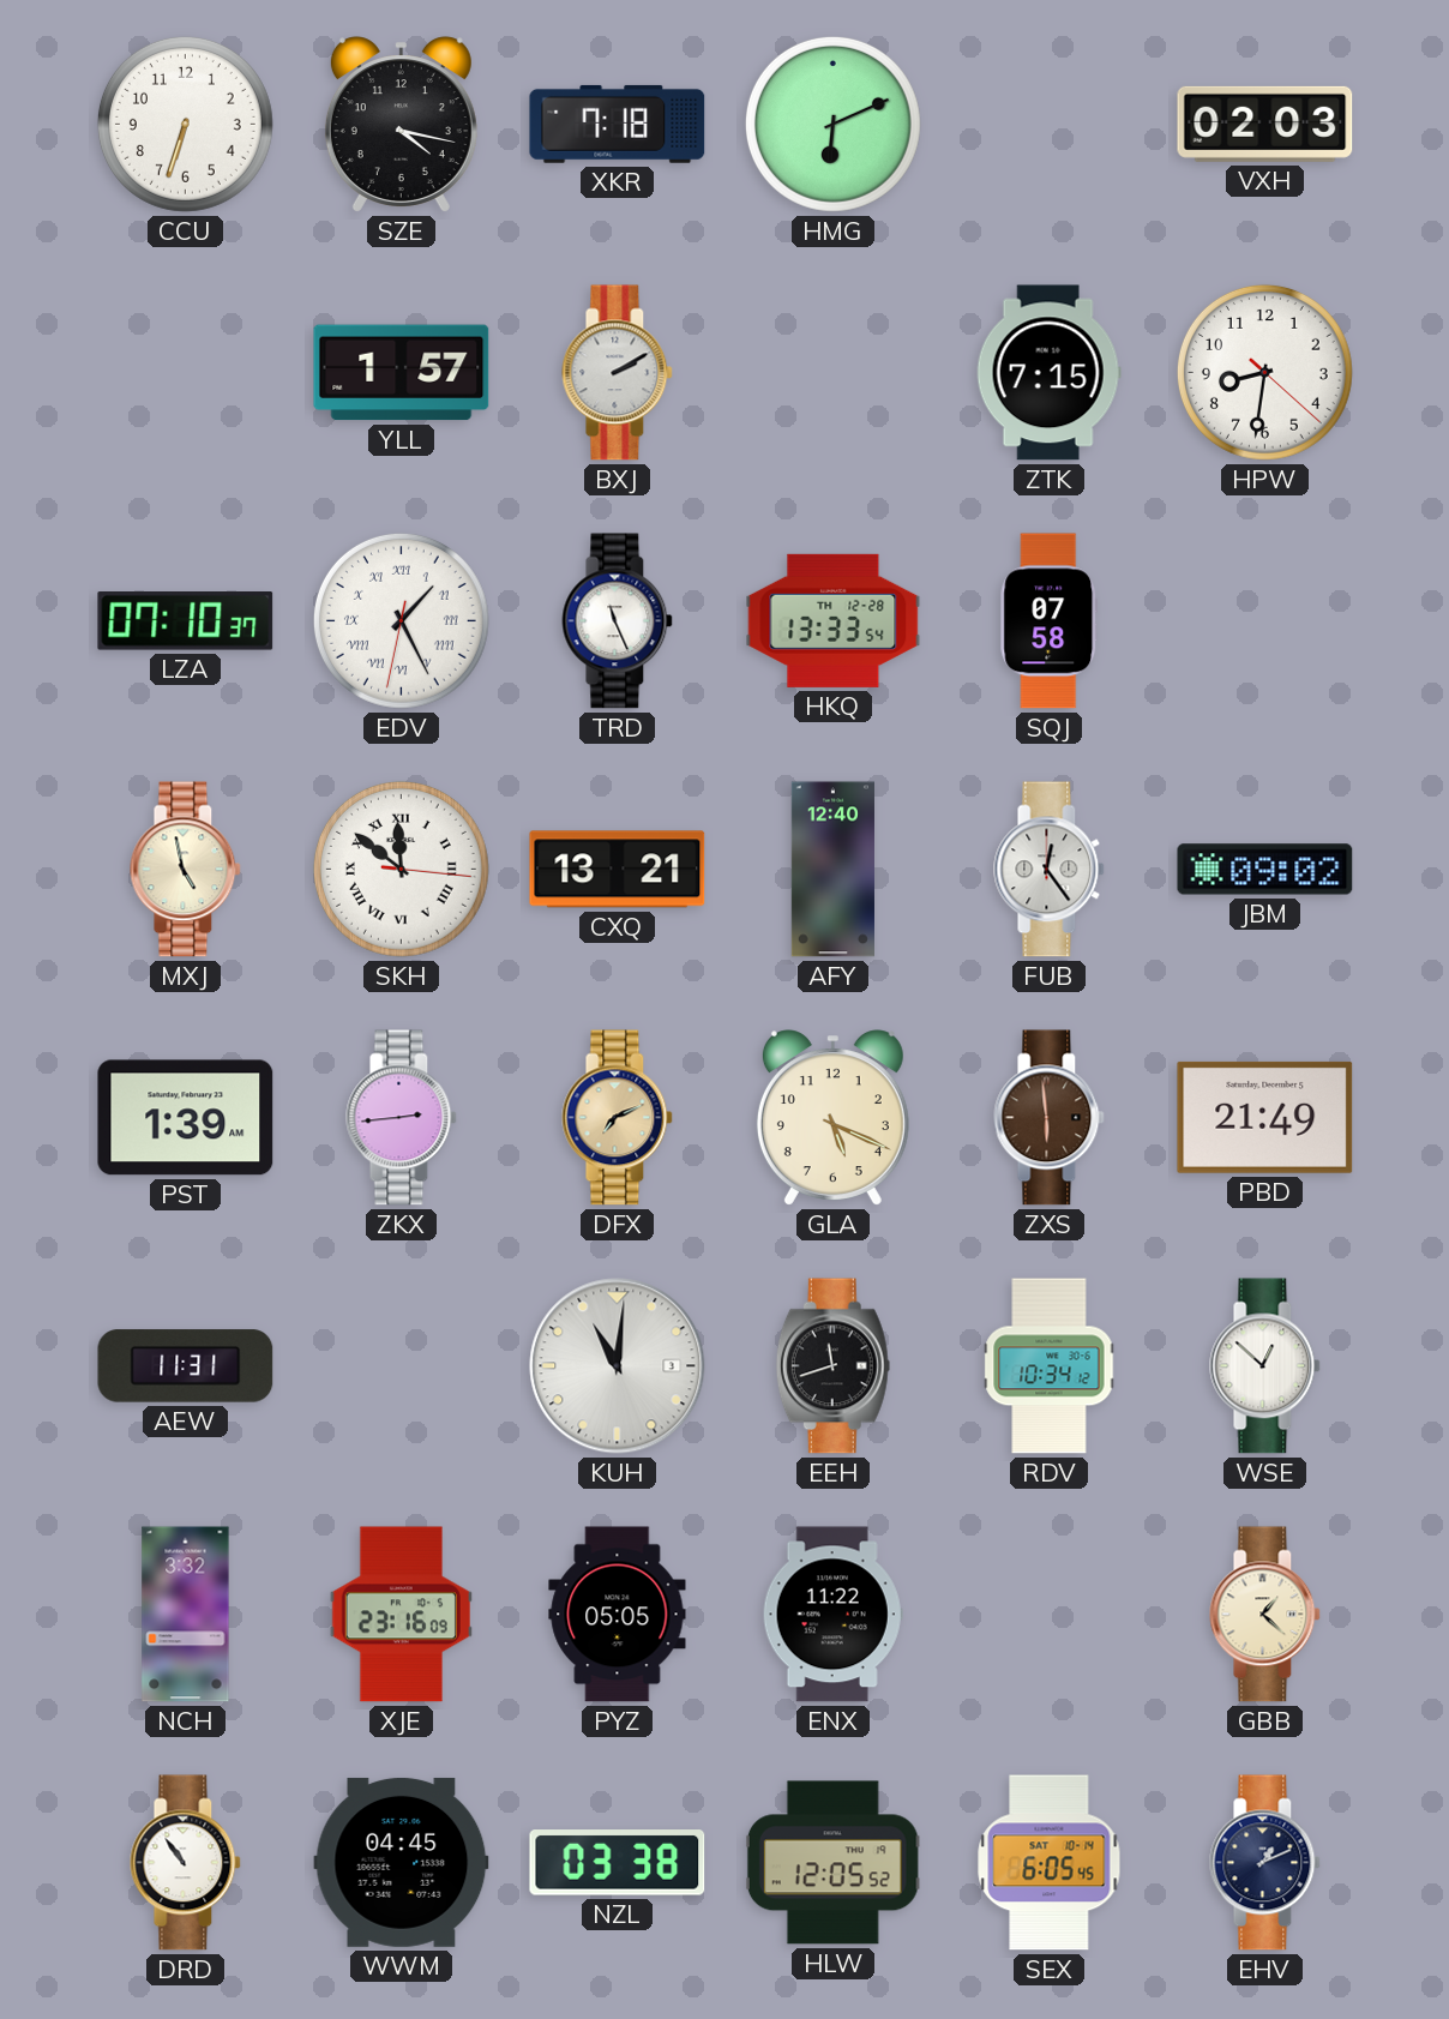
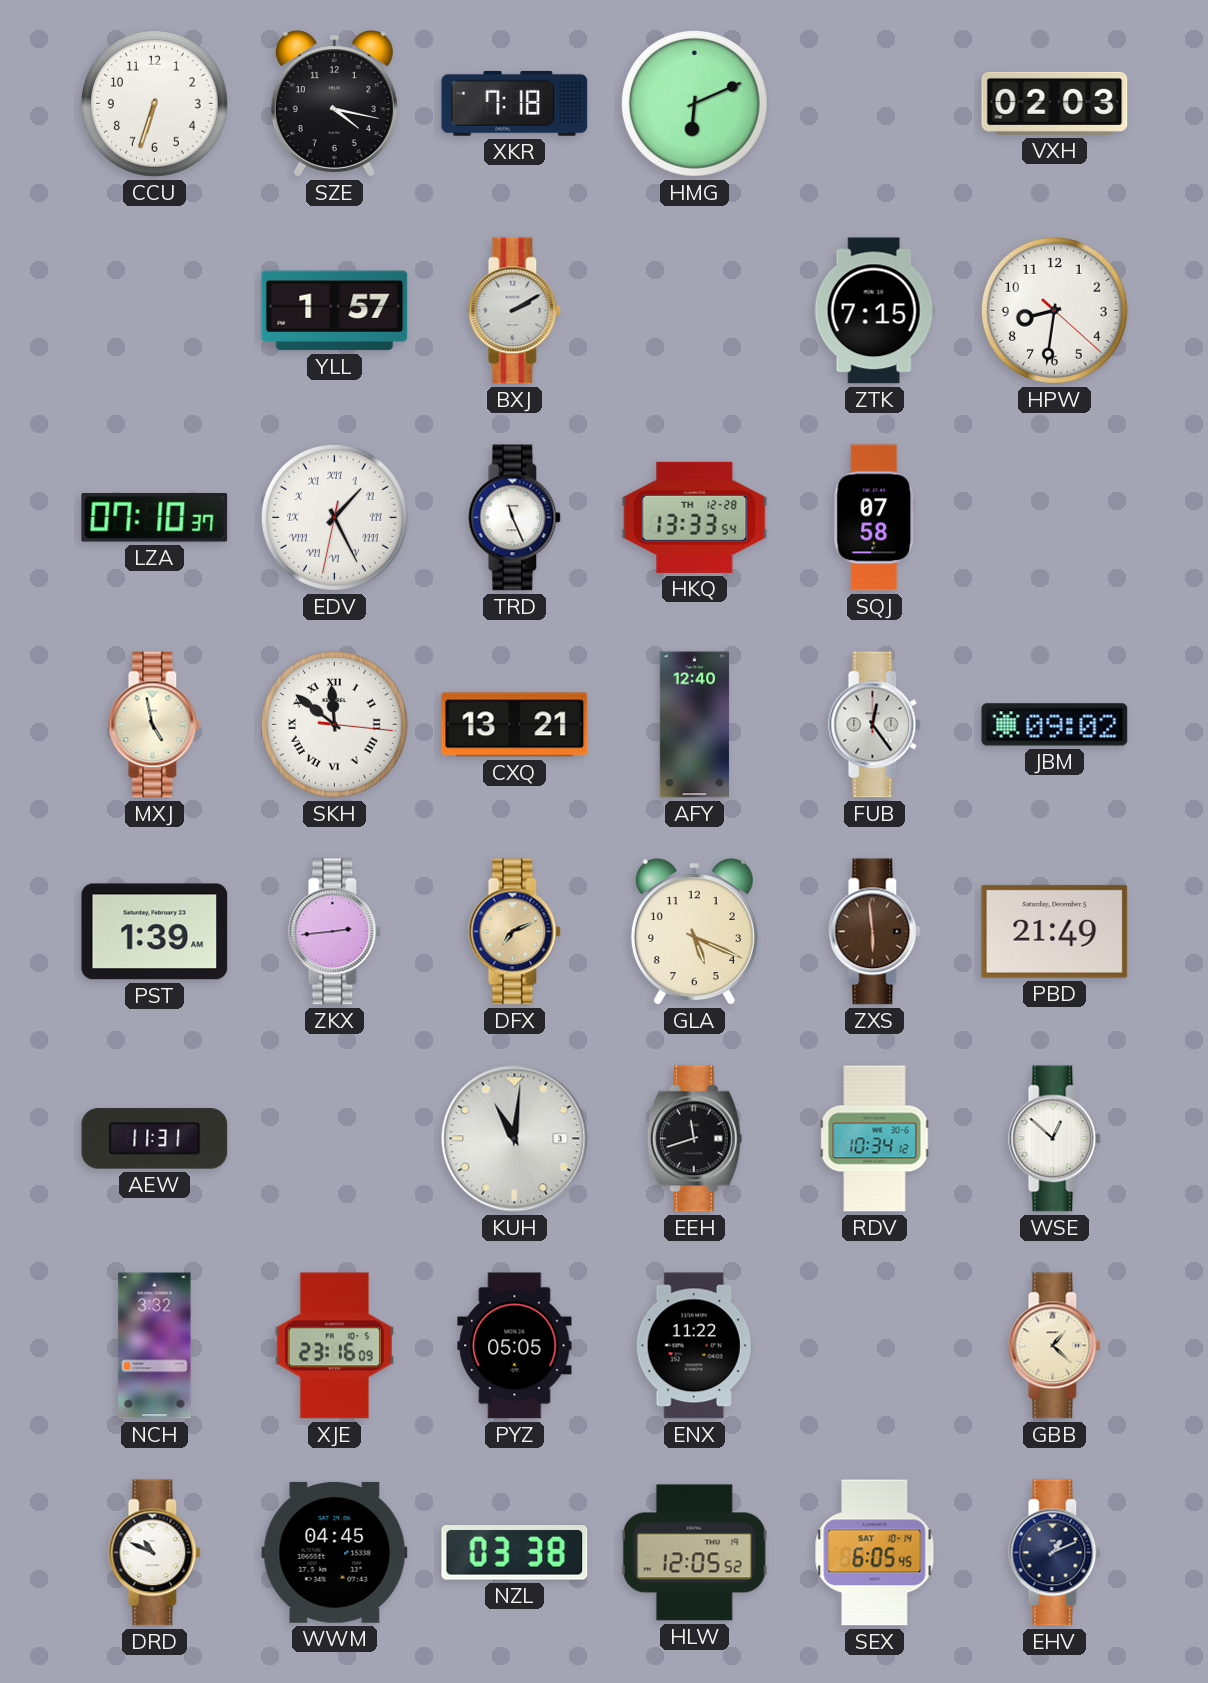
DRD: 10:54 -> 10:49
